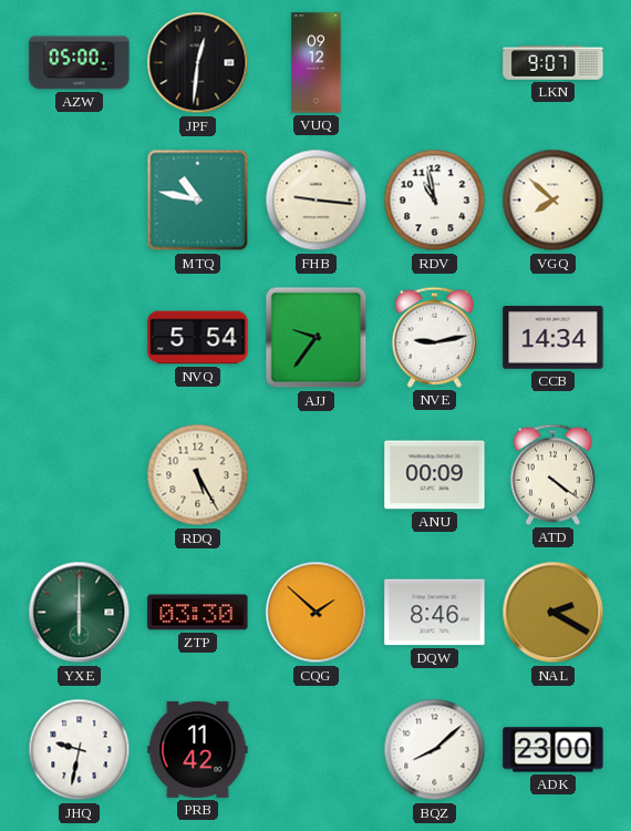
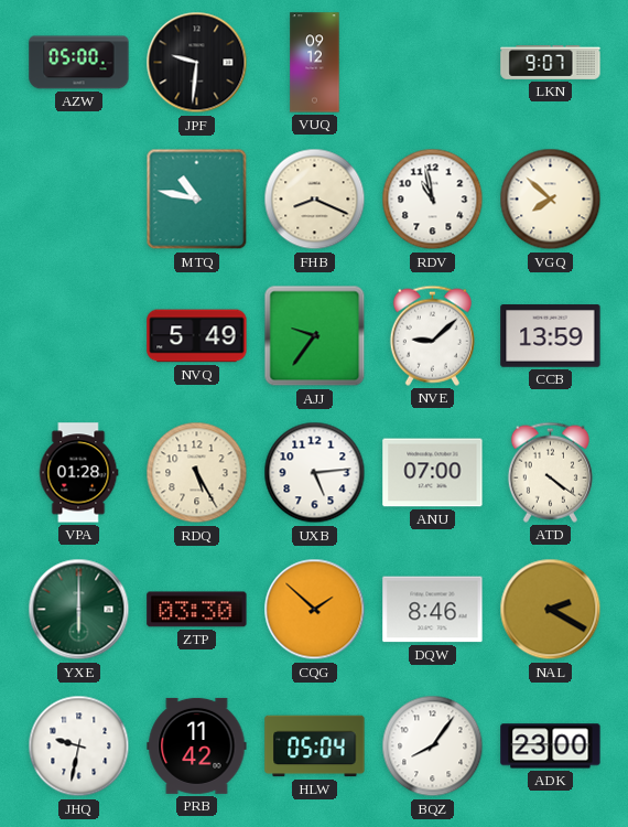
JPF: 12:31 -> 9:31
FHB: 9:16 -> 8:19
NVQ: 5:54 -> 5:49
NVE: 9:13 -> 9:08
CCB: 14:34 -> 13:59
VPA: none -> 01:28
UXB: none -> 5:14
ANU: 00:09 -> 07:00
HLW: none -> 05:04
BQZ: 8:08 -> 8:06
